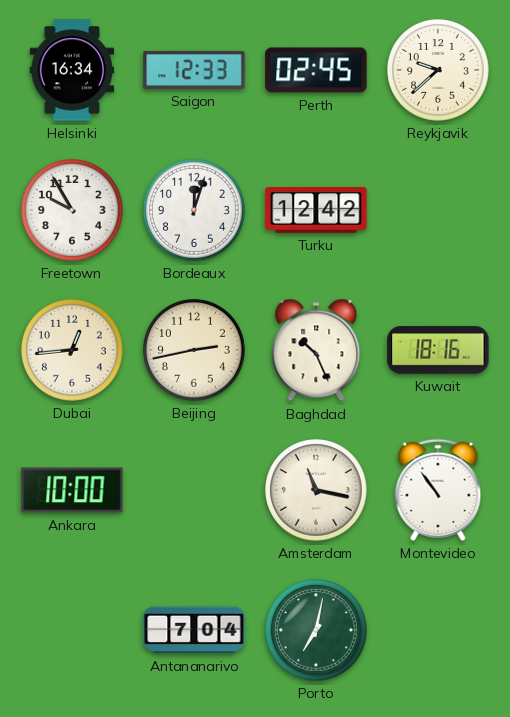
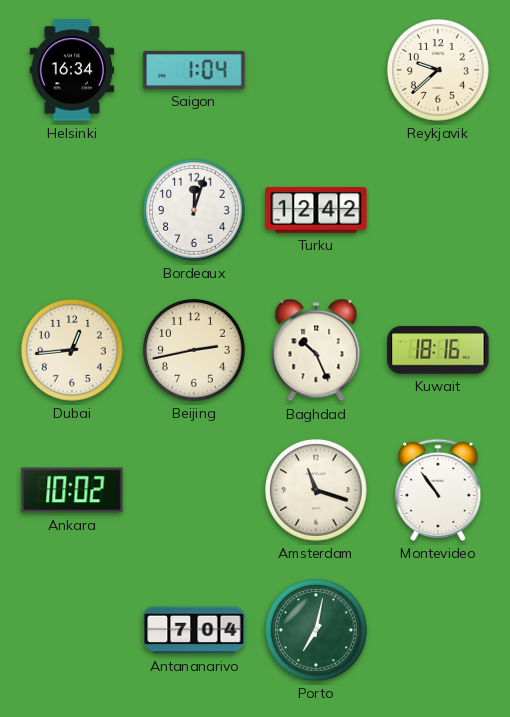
Saigon: 12:33 -> 1:04
Perth: 02:45 -> none
Freetown: 9:55 -> none
Ankara: 10:00 -> 10:02
Amsterdam: 11:17 -> 11:18
